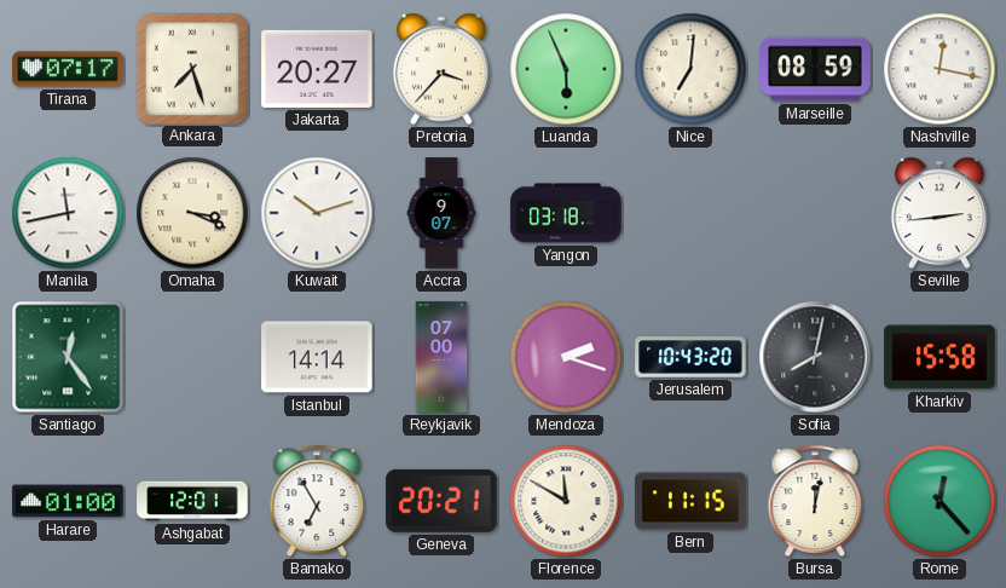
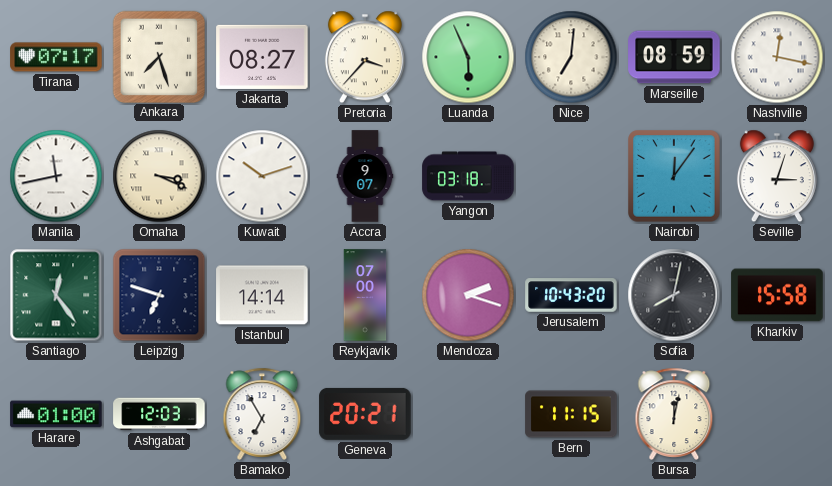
Jakarta: 20:27 -> 08:27
Nairobi: none -> 12:06
Seville: 2:44 -> 3:03
Leipzig: none -> 6:48
Ashgabat: 12:01 -> 12:03
Florence: 11:50 -> none
Rome: 12:23 -> none
